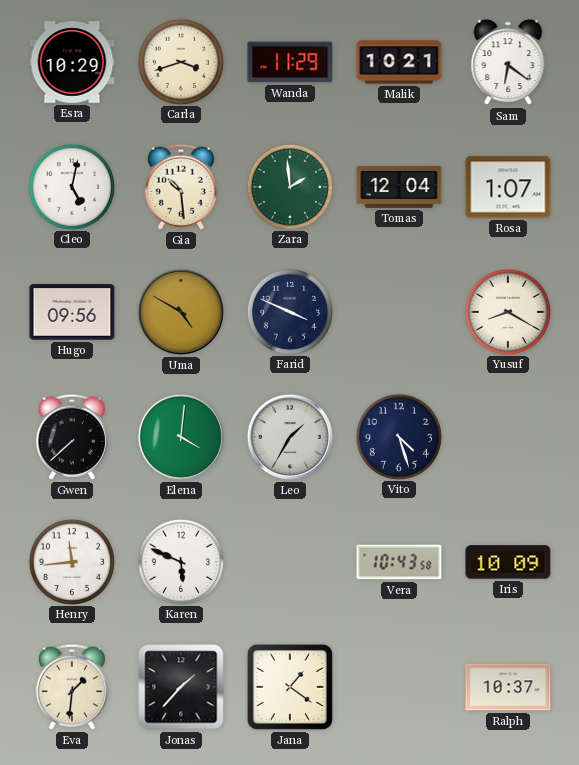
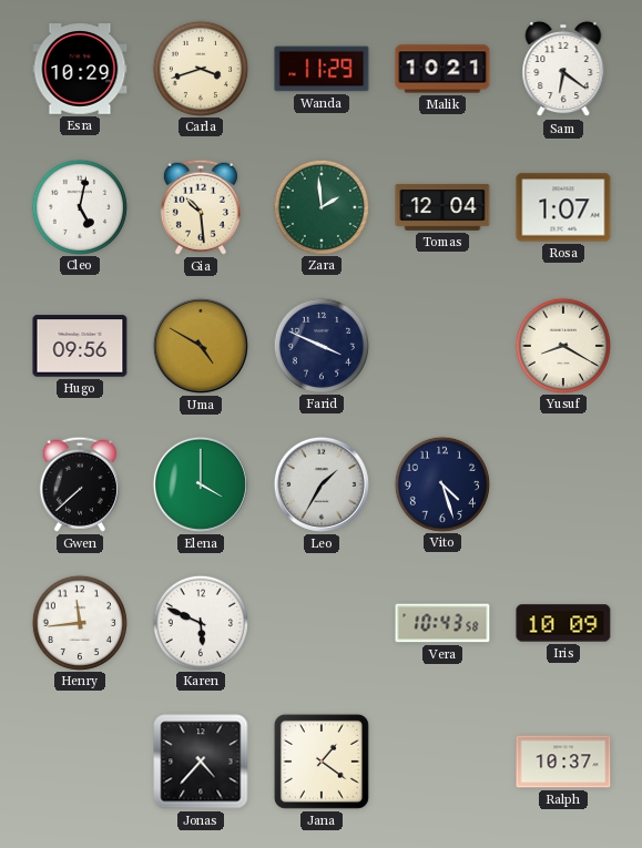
Elena: 4:01 -> 4:00
Eva: 1:31 -> none
Jonas: 1:37 -> 4:37
